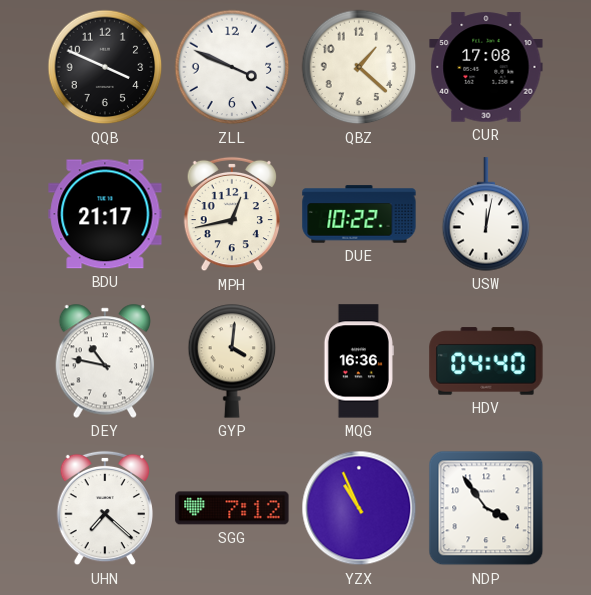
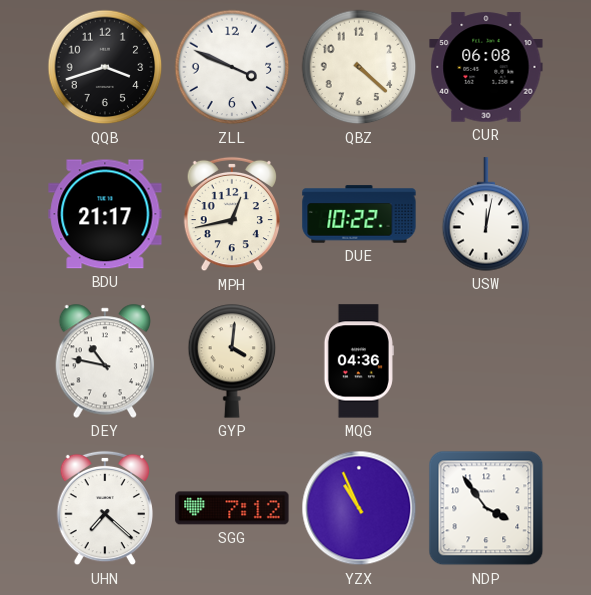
QQB: 3:49 -> 3:42
QBZ: 1:22 -> 4:22
CUR: 17:08 -> 06:08
MQG: 16:36 -> 04:36
HDV: 04:40 -> none
